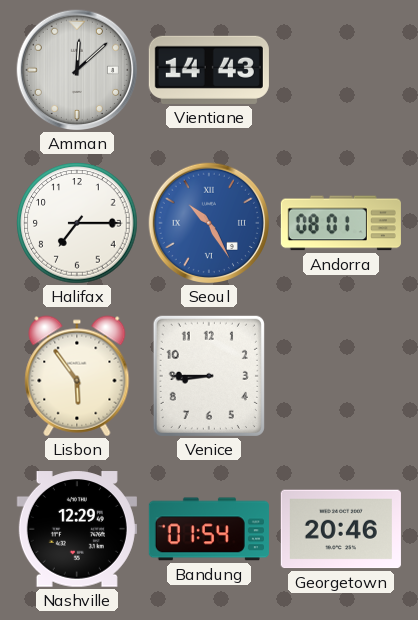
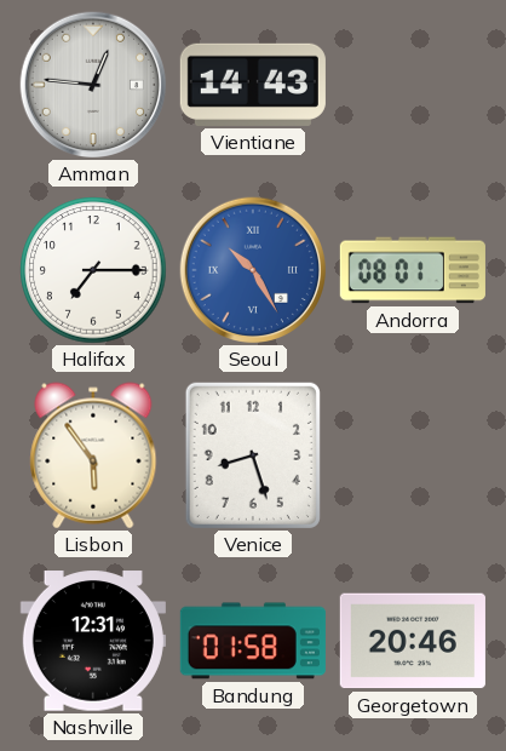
Amman: 12:08 -> 12:46
Venice: 8:45 -> 8:27
Nashville: 12:29 -> 12:31
Bandung: 01:54 -> 01:58
